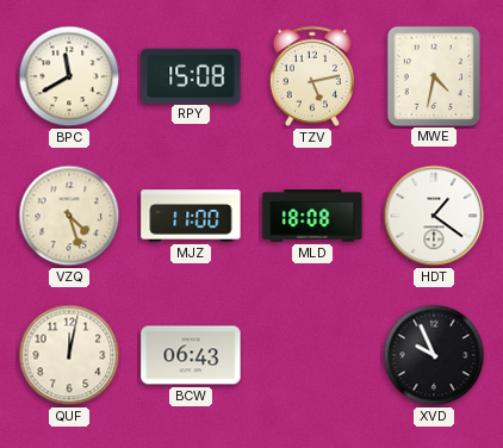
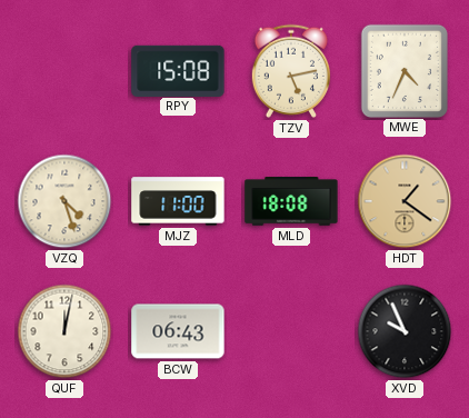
BPC: 11:40 -> none
MWE: 4:32 -> 4:34
HDT dial: white -> champagne
